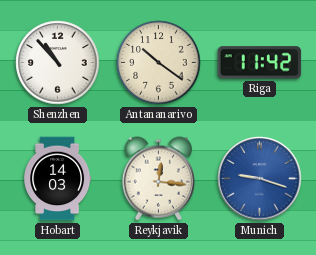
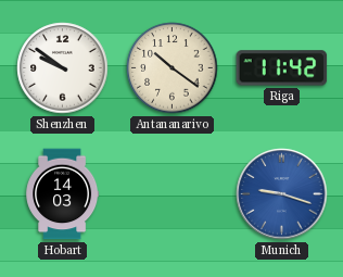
Shenzhen: 10:53 -> 9:51
Reykjavik: 12:16 -> none
